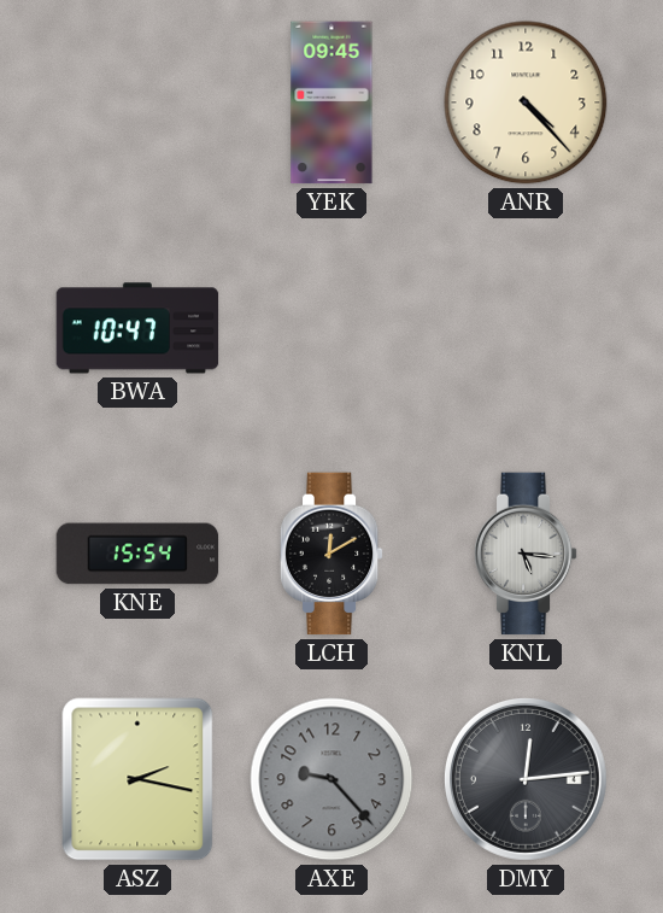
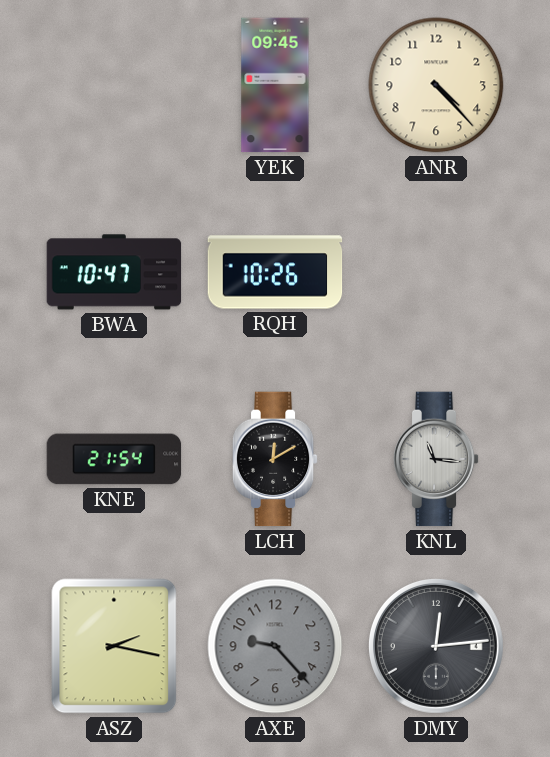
RQH: none -> 10:26
KNE: 15:54 -> 21:54
KNL: 5:16 -> 11:16
